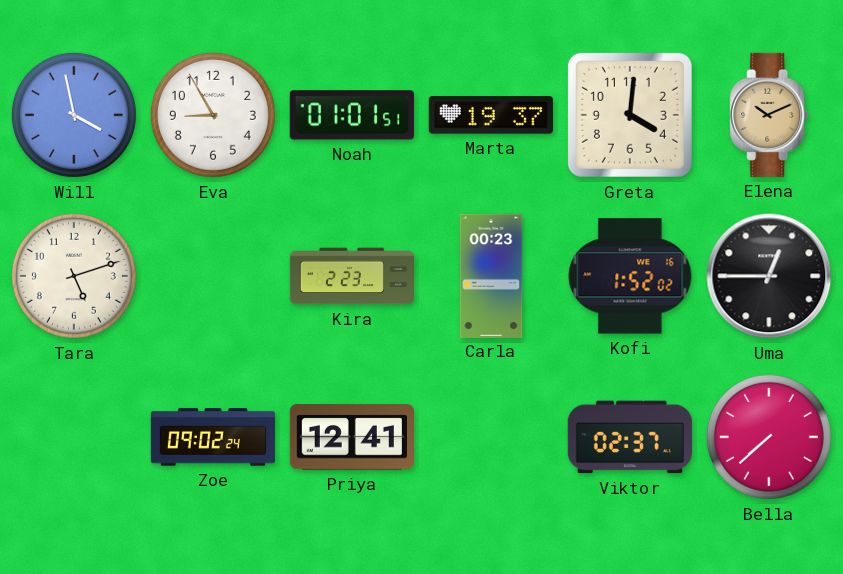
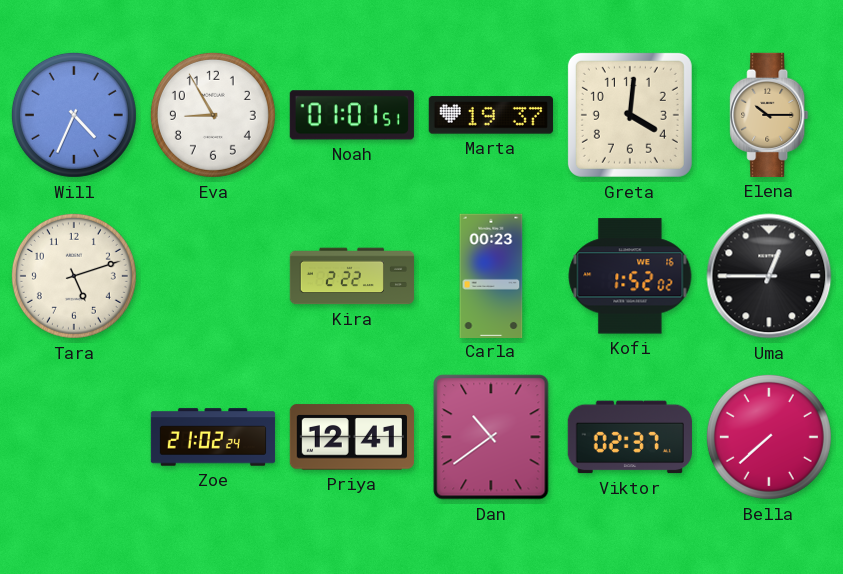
Will: 3:58 -> 4:34
Elena: 10:11 -> 10:15
Kira: 2:23 -> 2:22
Zoe: 09:02 -> 21:02
Dan: none -> 10:39
